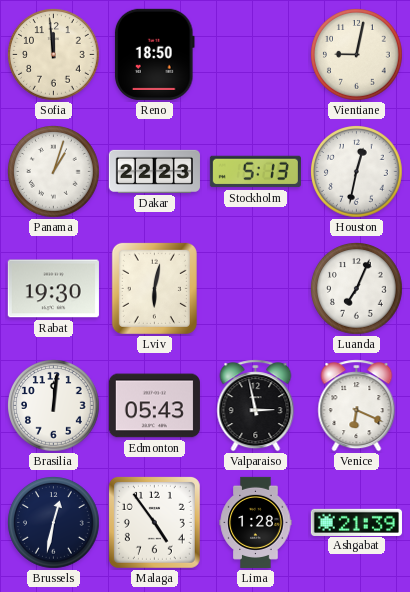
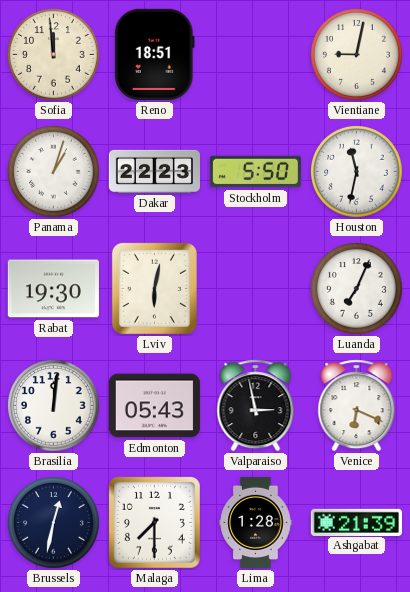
Reno: 18:50 -> 18:51
Stockholm: 5:13 -> 5:50
Houston: 12:32 -> 11:32
Malaga: 4:54 -> 7:30
